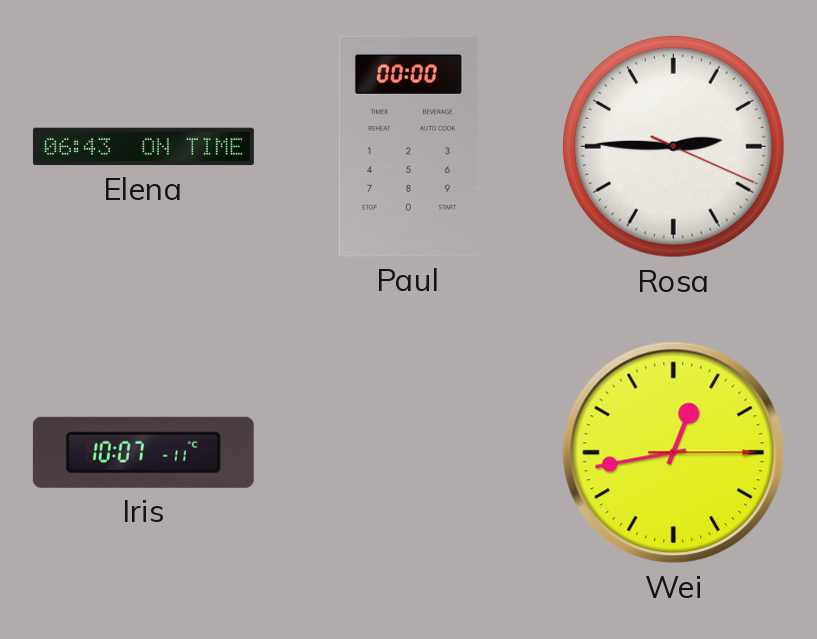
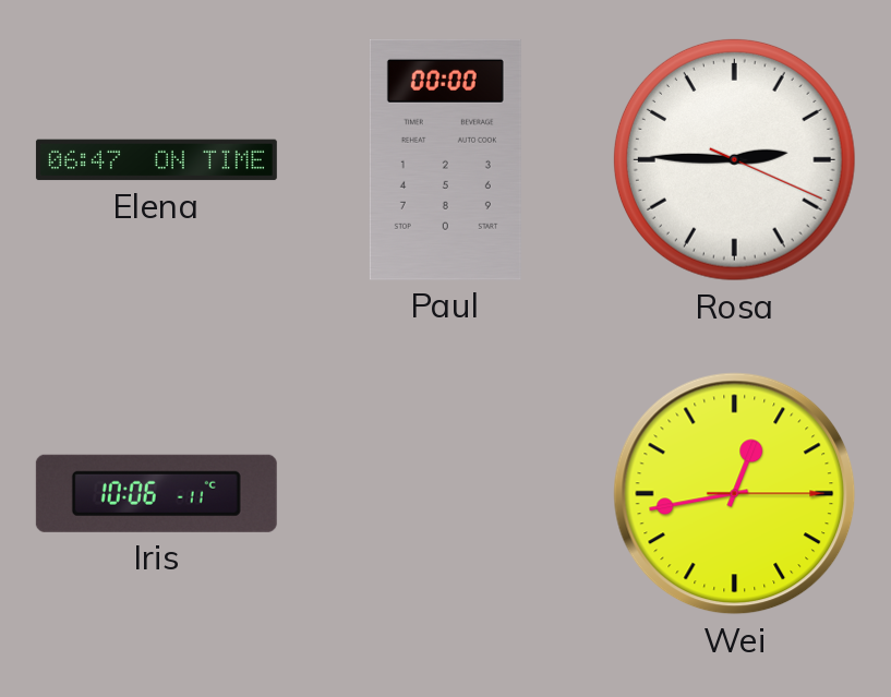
Elena: 06:43 -> 06:47
Iris: 10:07 -> 10:06
